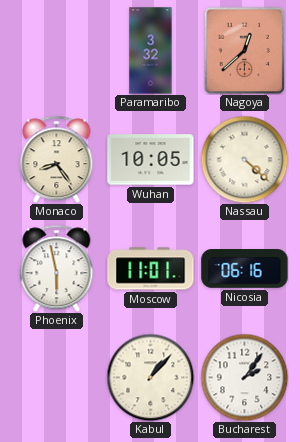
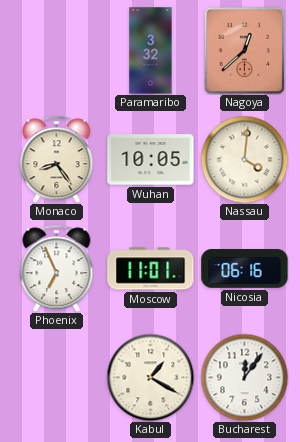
Nassau: 4:22 -> 4:01
Phoenix: 5:58 -> 6:56
Kabul: 1:07 -> 1:20
Bucharest: 2:06 -> 12:06
